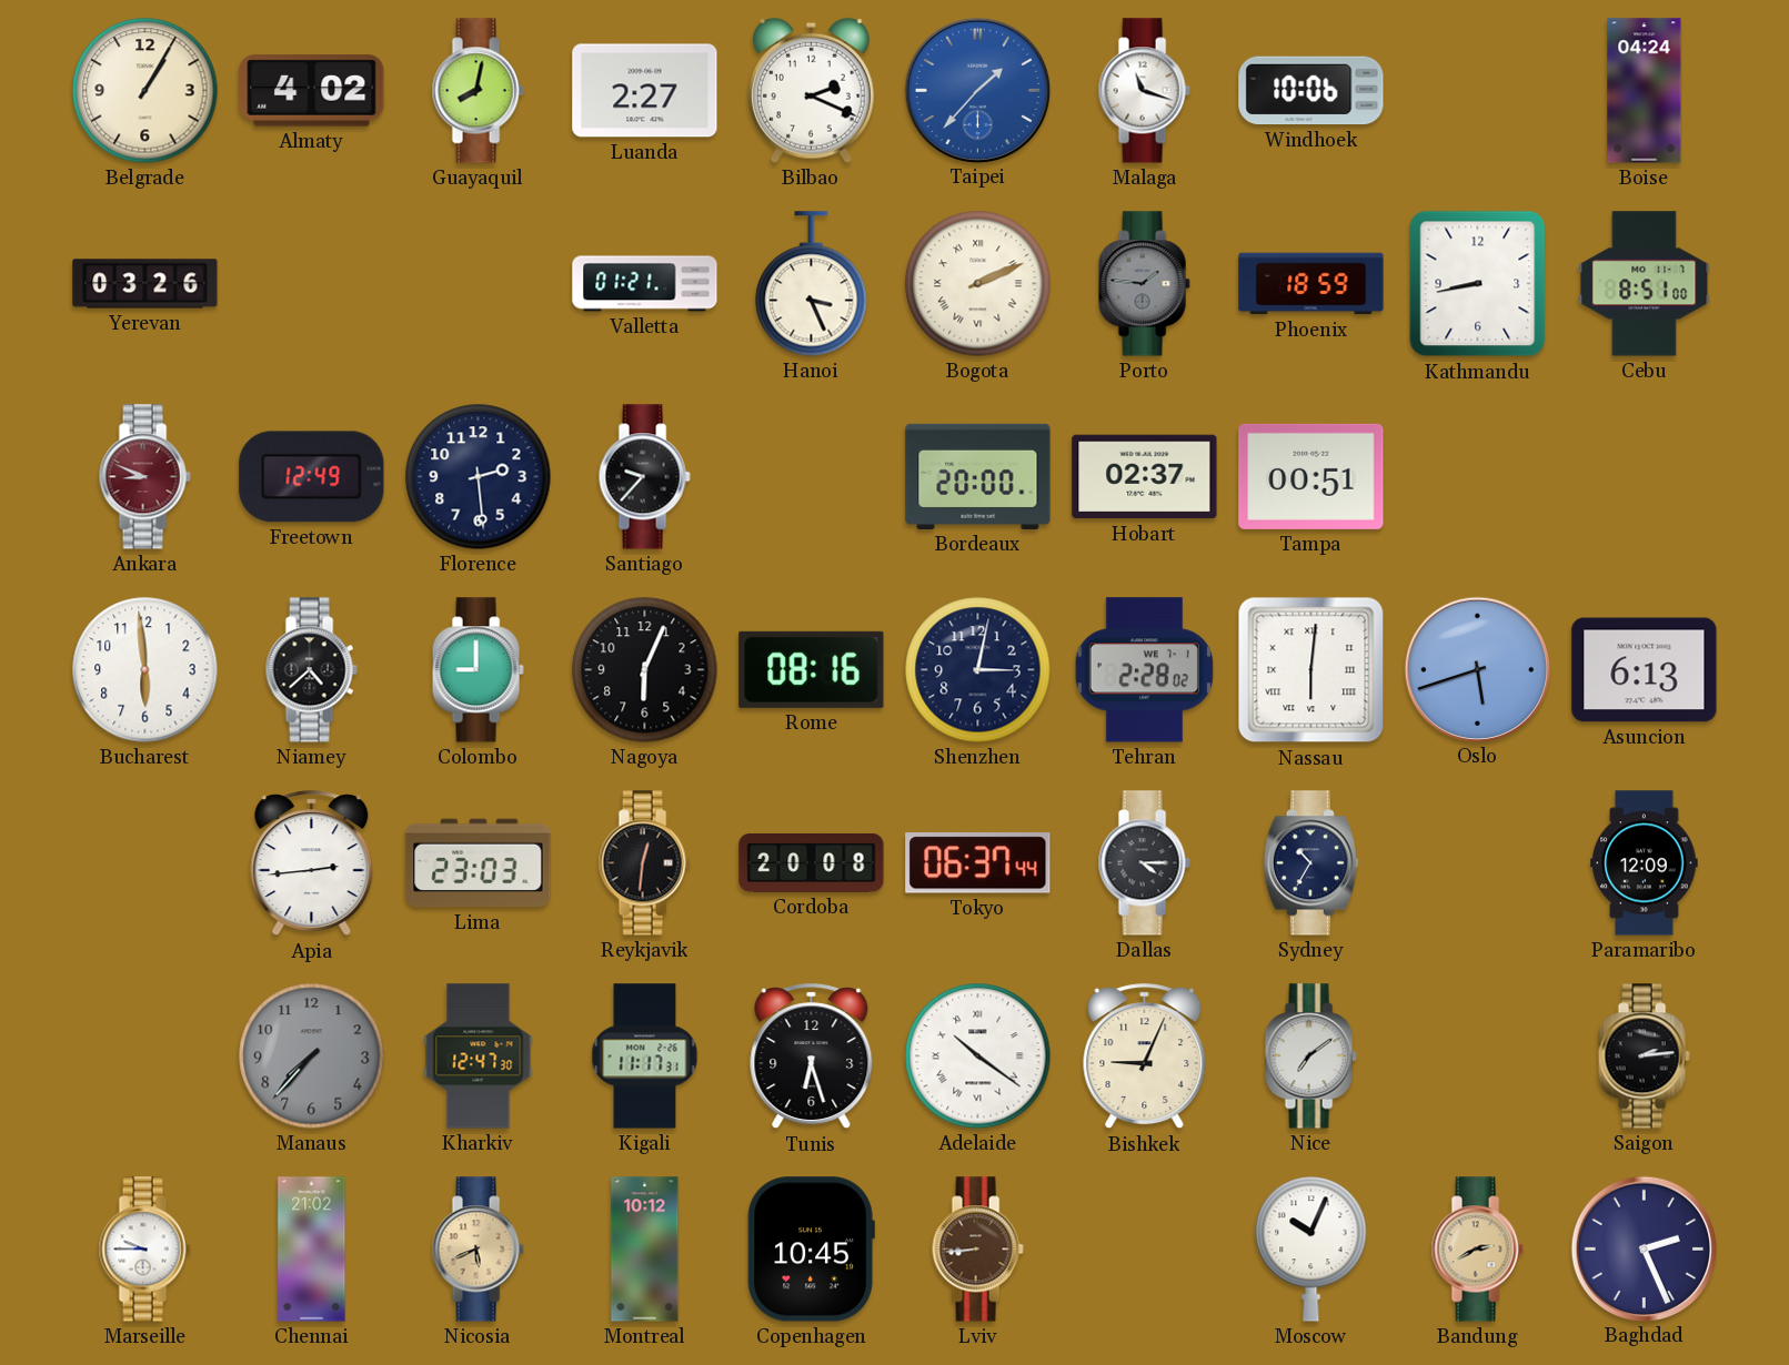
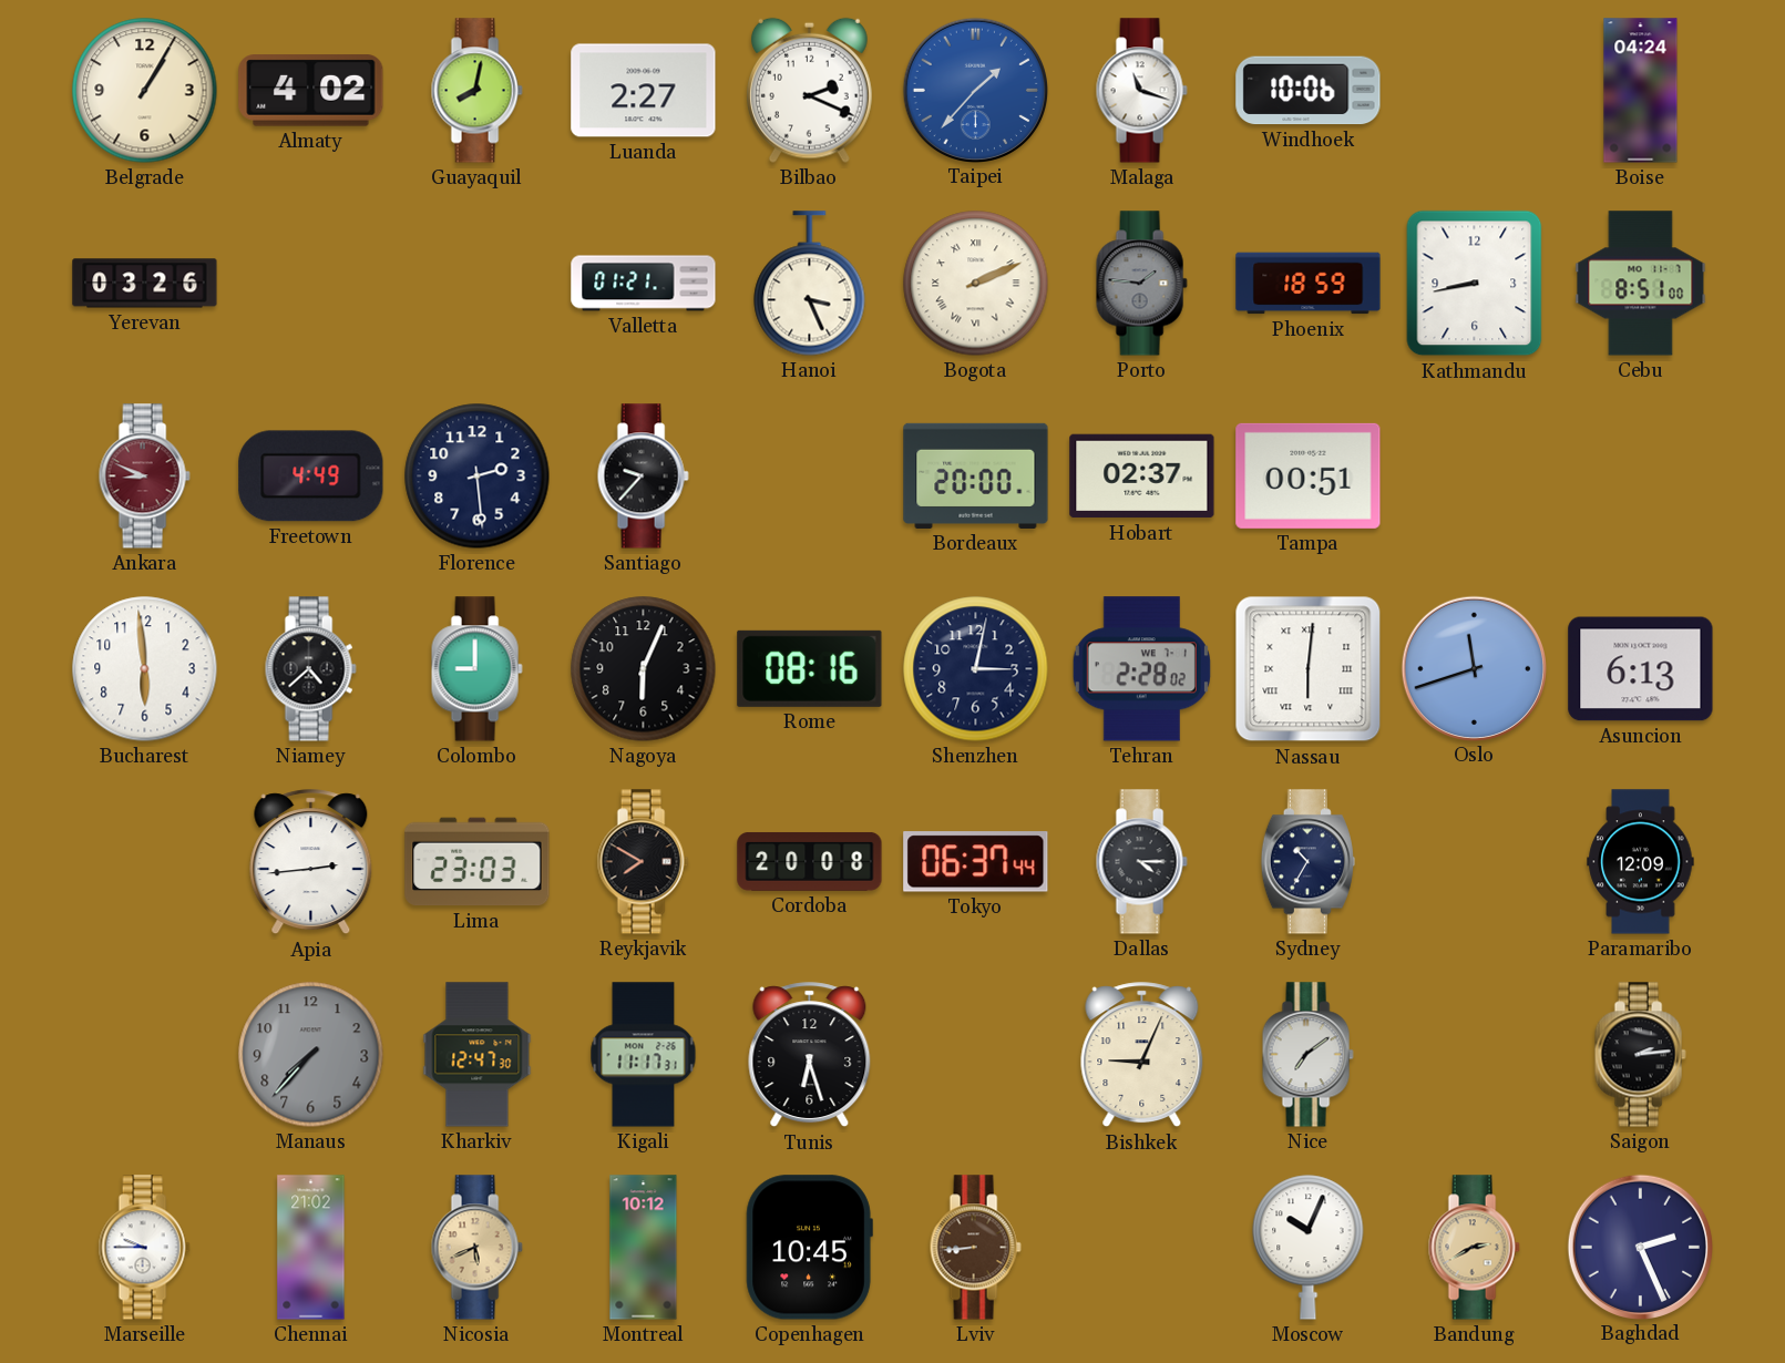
Freetown: 12:49 -> 4:49
Oslo: 5:42 -> 11:42
Reykjavik: 12:31 -> 7:50
Adelaide: 10:21 -> none
